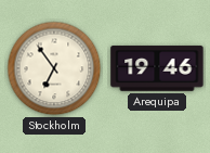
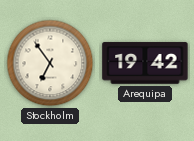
Arequipa: 19:46 -> 19:42
